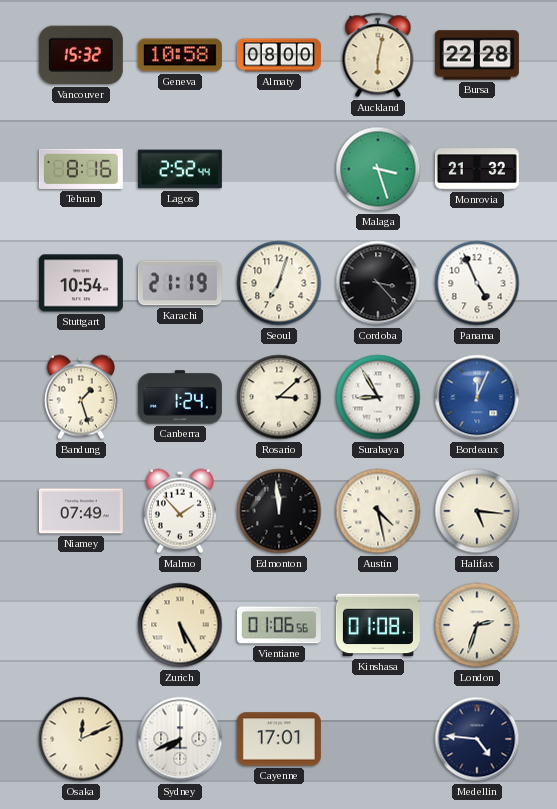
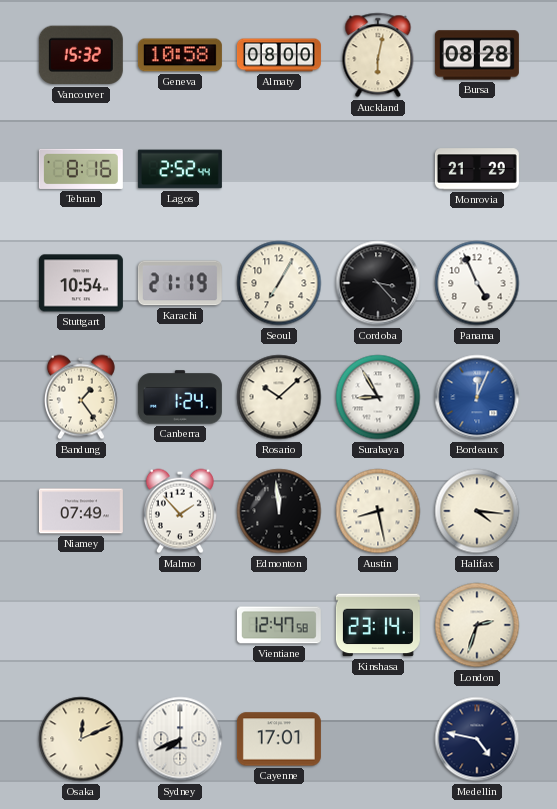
Bursa: 22:28 -> 08:28
Malaga: 3:27 -> none
Monrovia: 21:32 -> 21:29
Seoul: 7:03 -> 7:05
Bandung: 1:27 -> 1:24
Rosario: 3:08 -> 10:08
Austin: 4:28 -> 8:28
Halifax: 5:16 -> 4:16
Zurich: 5:25 -> none
Vientiane: 01:06 -> 12:47
Kinshasa: 01:08 -> 23:14
Medellin: 4:46 -> 4:47
